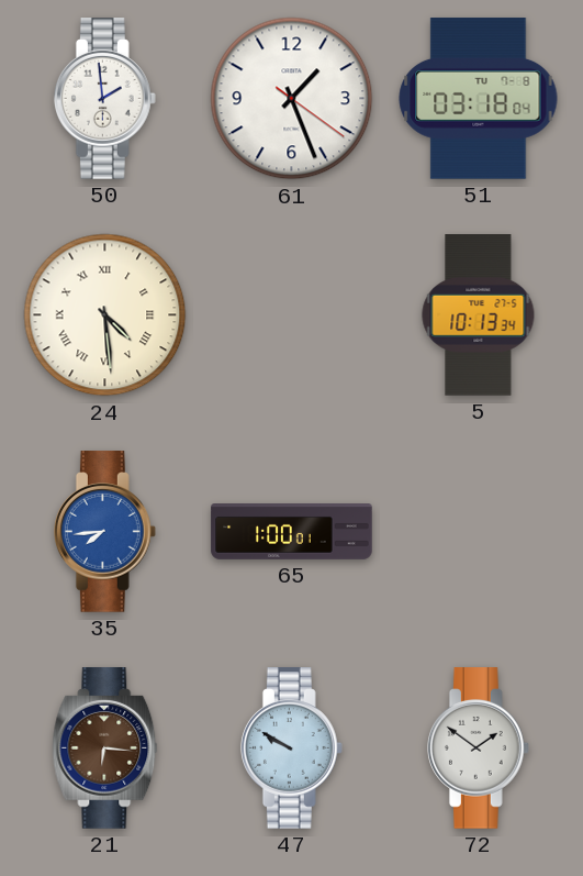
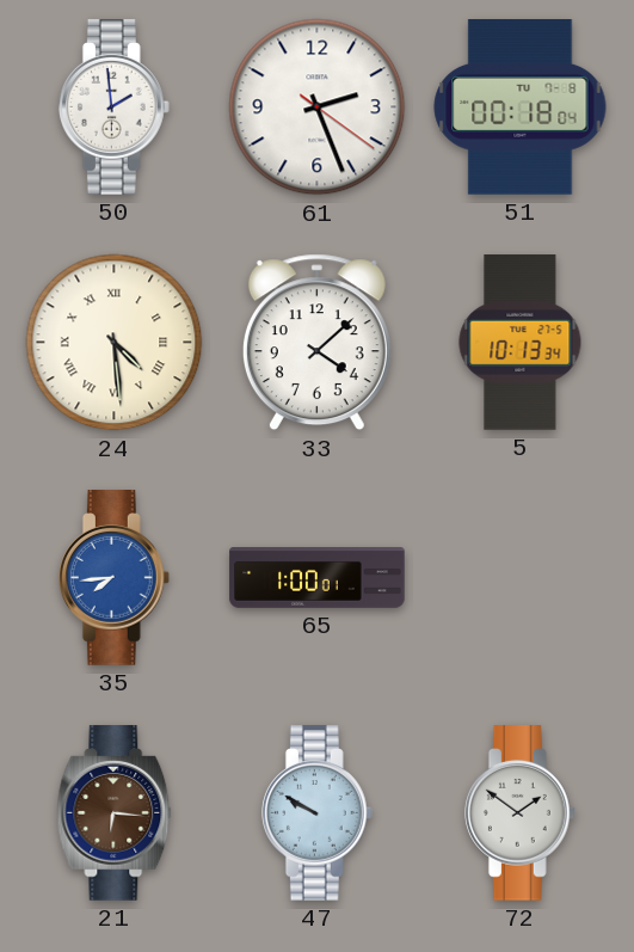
61: 1:26 -> 2:26
51: 03:18 -> 00:18
33: none -> 4:08
